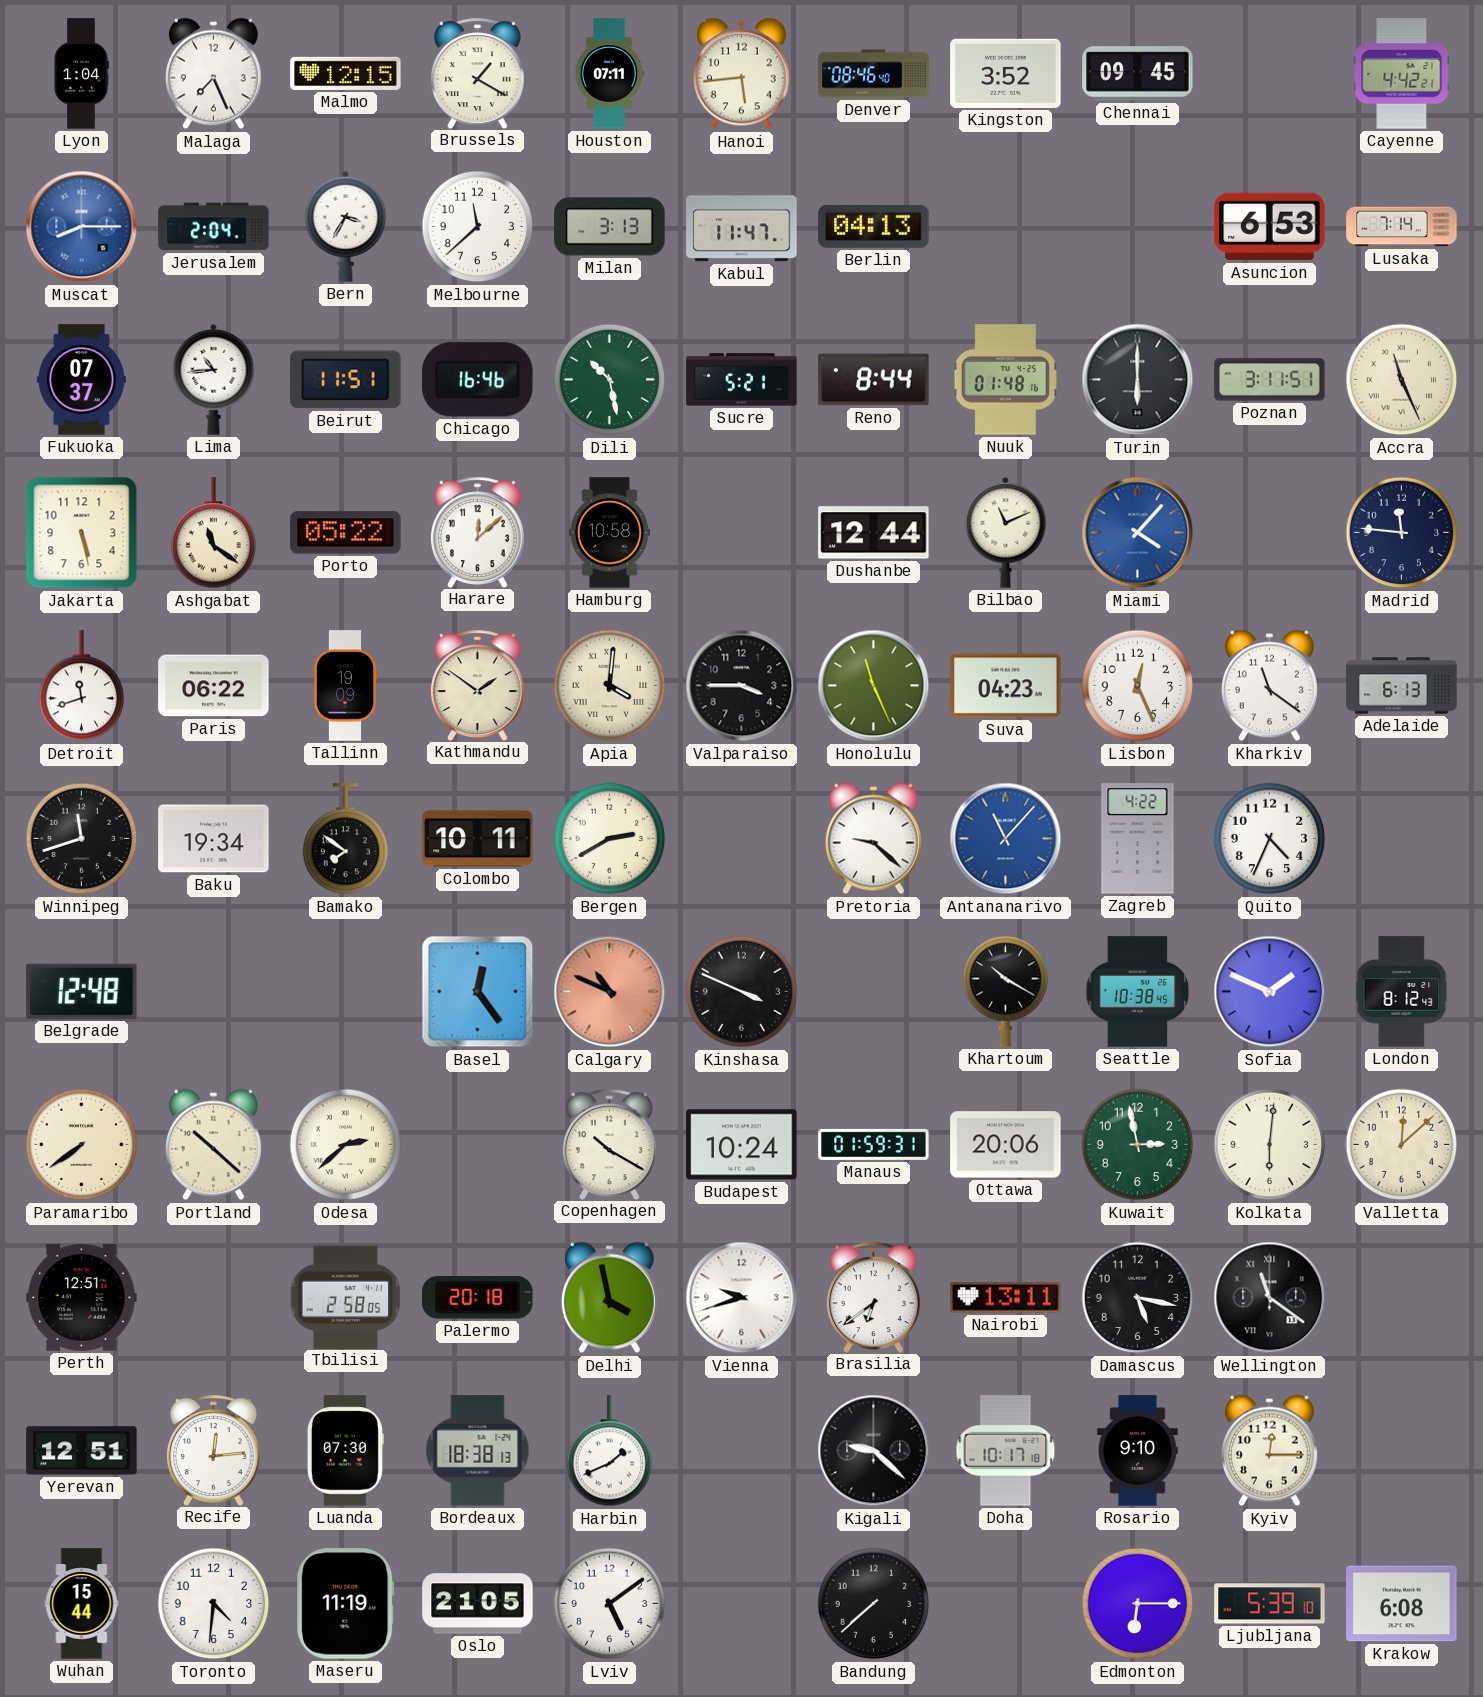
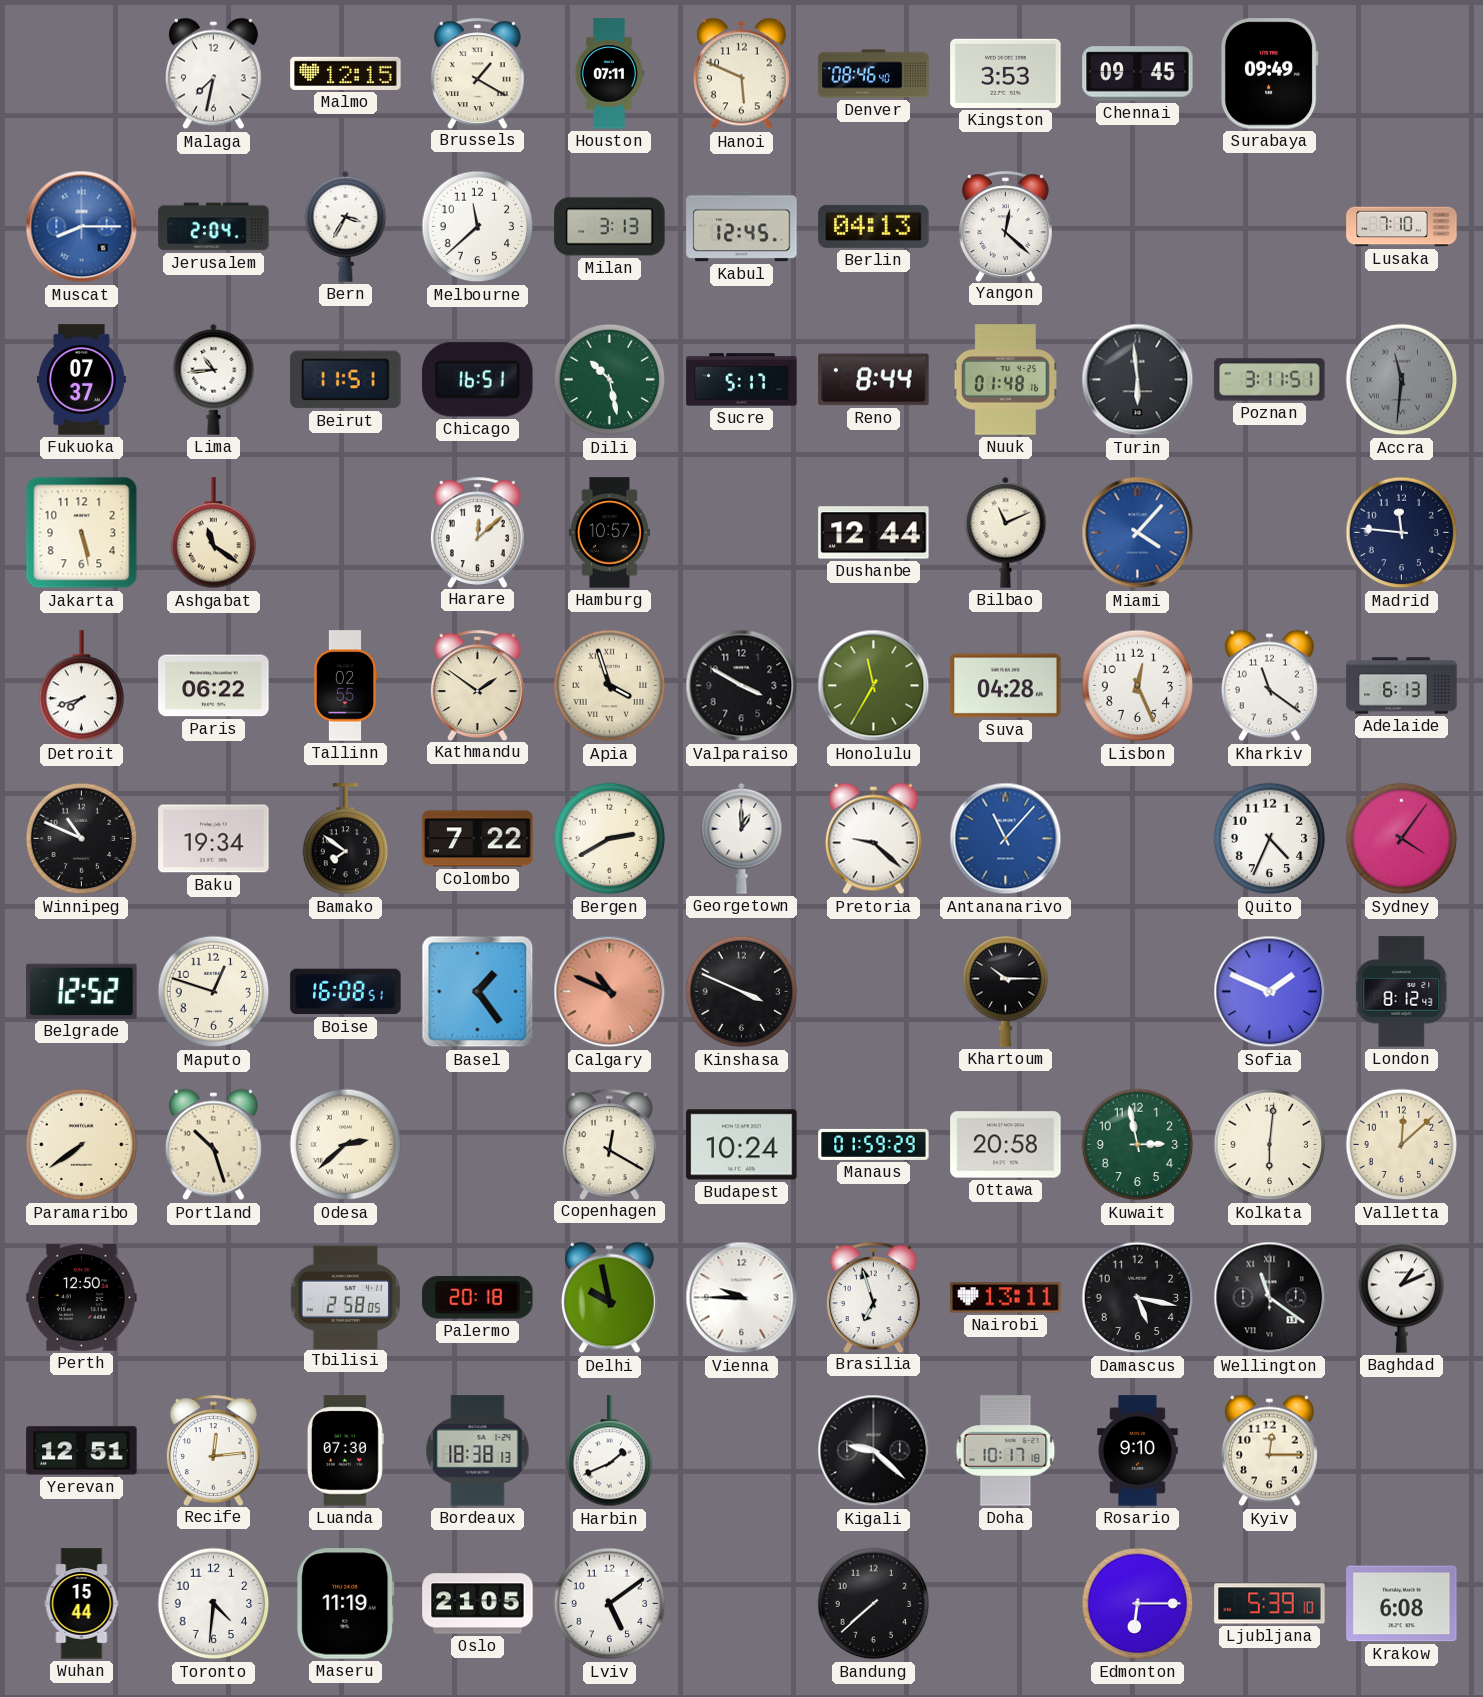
Lyon: 1:04 -> none
Malaga: 7:26 -> 7:32
Hanoi: 5:44 -> 5:49
Kingston: 3:52 -> 3:53
Surabaya: none -> 09:49
Cayenne: 4:42 -> none
Kabul: 11:47 -> 12:45
Yangon: none -> 12:22
Asuncion: 6:53 -> none
Lusaka: 7:14 -> 7:10
Chicago: 16:46 -> 16:51
Sucre: 5:21 -> 5:17
Turin: 6:00 -> 5:59
Accra: 11:26 -> 11:31
Accra dial: cream -> grey
Porto: 05:22 -> none
Hamburg: 10:58 -> 10:57
Detroit: 11:42 -> 7:42
Tallinn: 19:09 -> 02:55
Apia: 4:01 -> 3:57
Valparaiso: 3:45 -> 3:50
Honolulu: 11:26 -> 11:35
Suva: 04:23 -> 04:28
Winnipeg: 11:42 -> 10:49
Colombo: 10:11 -> 7:22
Georgetown: none -> 1:00
Zagreb: 4:22 -> none
Sydney: none -> 4:06
Belgrade: 12:48 -> 12:52
Maputo: none -> 12:48
Boise: none -> 16:08
Basel: 12:24 -> 1:24
Khartoum: 10:20 -> 10:15
Seattle: 10:38 -> none
Portland: 10:22 -> 10:27
Copenhagen: 10:20 -> 12:20
Manaus: 01:59:31 -> 01:59:29
Ottawa: 20:06 -> 20:58
Perth: 12:51 -> 12:50
Delhi: 3:58 -> 9:58
Vienna: 9:42 -> 9:45
Brasilia: 6:39 -> 6:57
Baghdad: none -> 1:11
